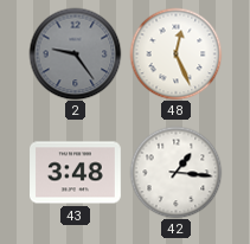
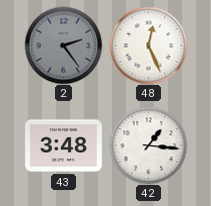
2: 9:24 -> 2:24
